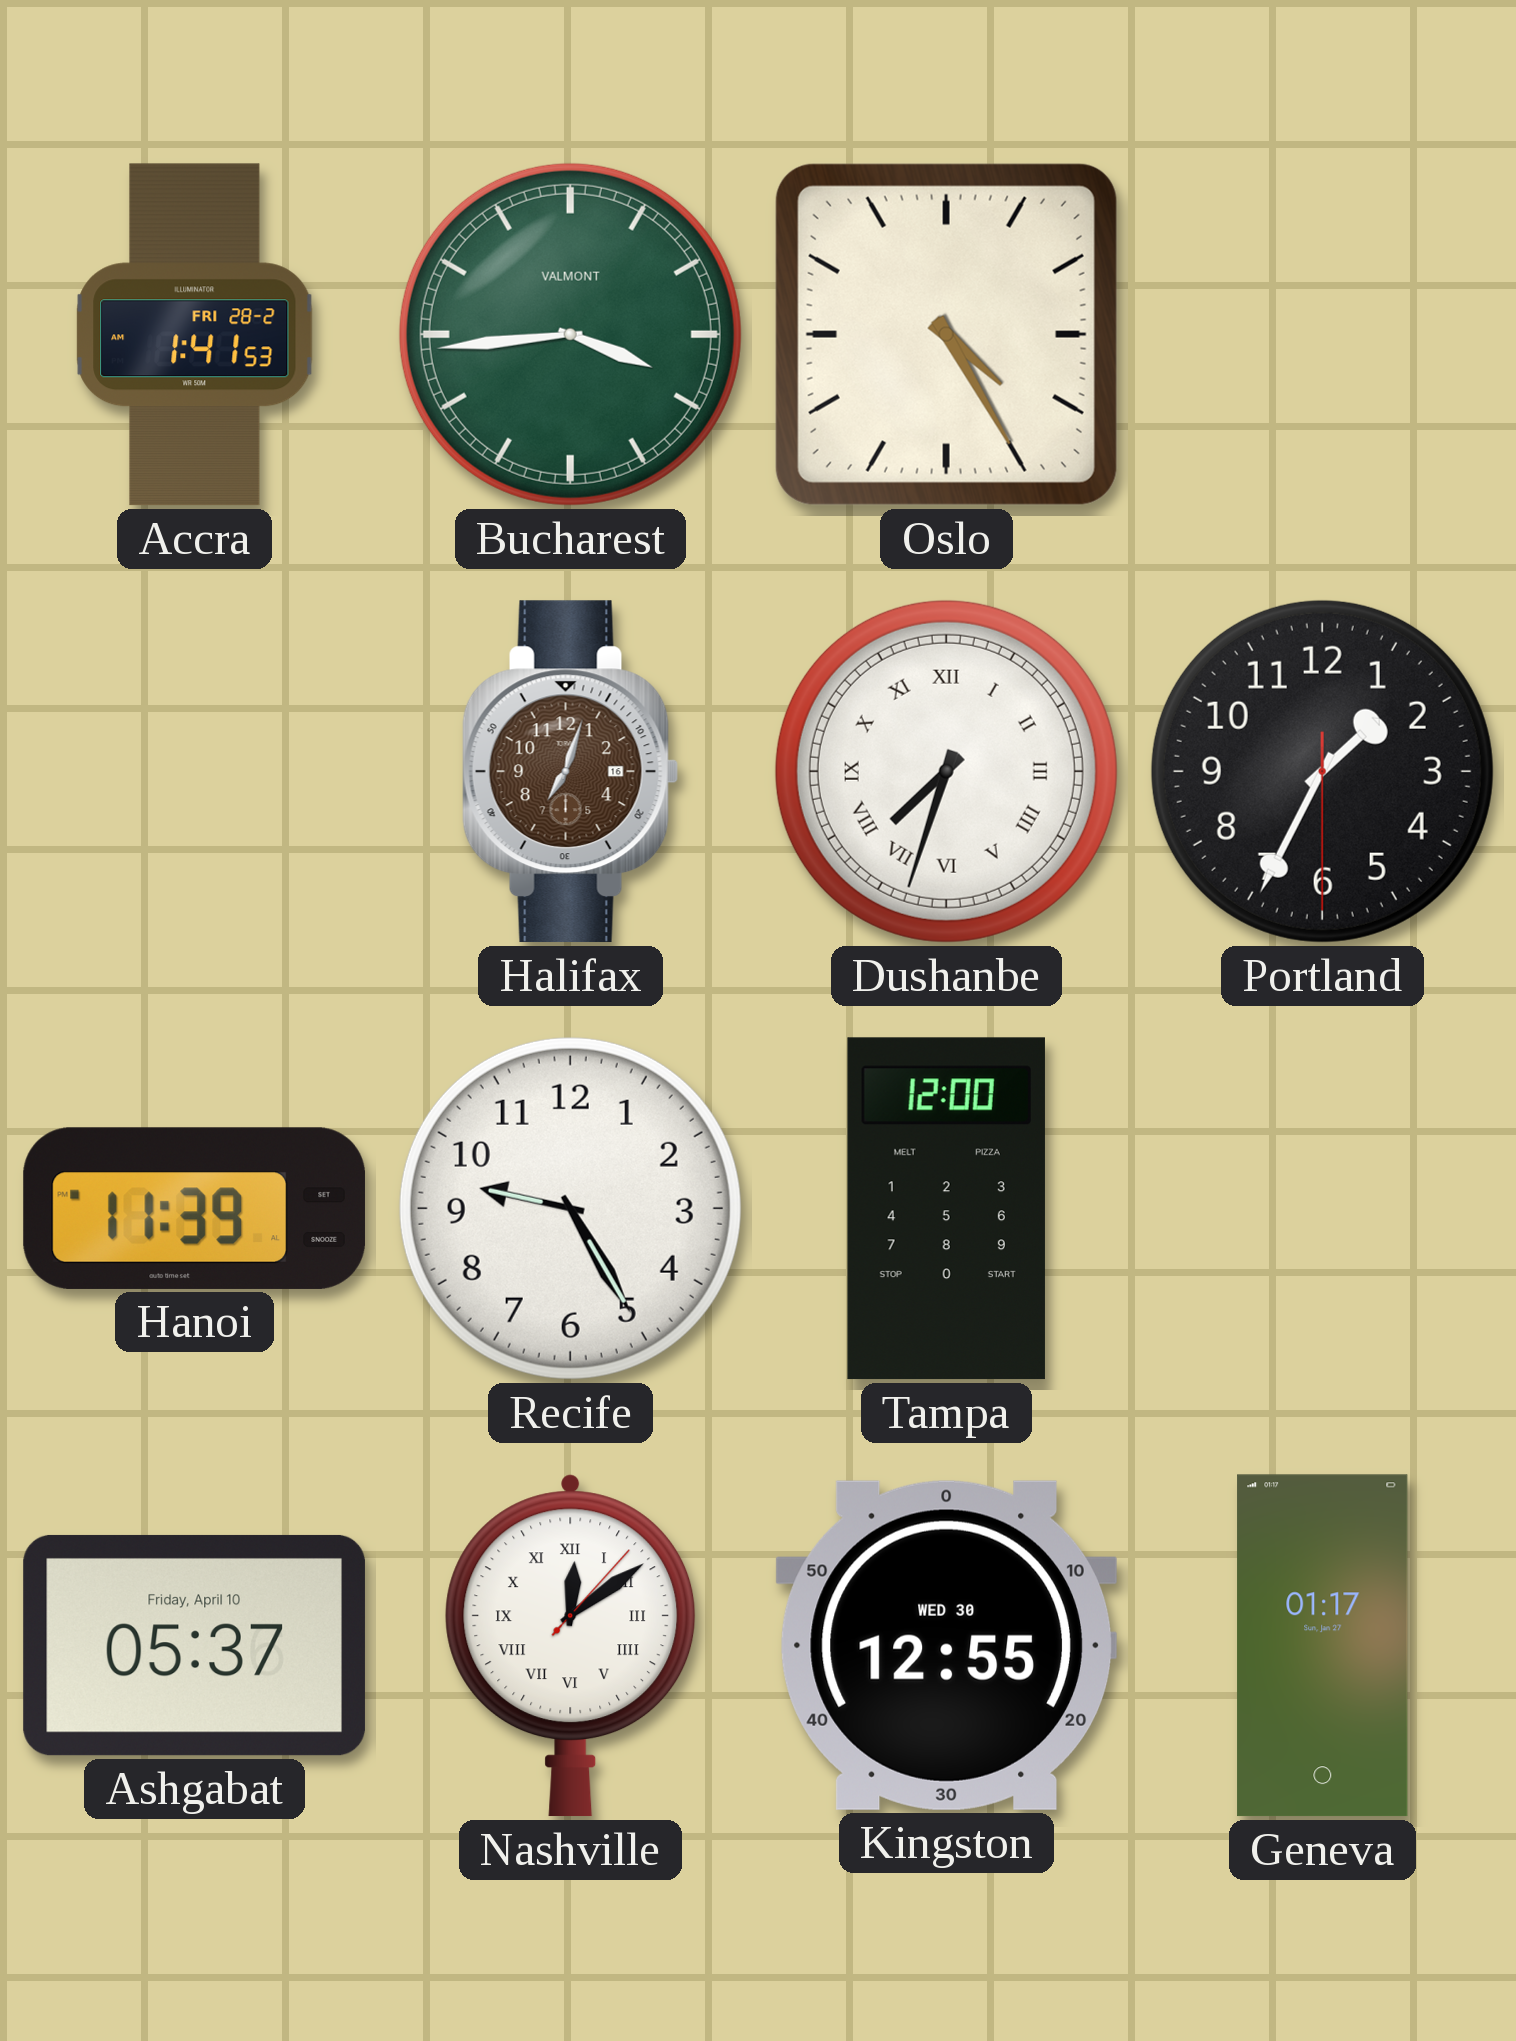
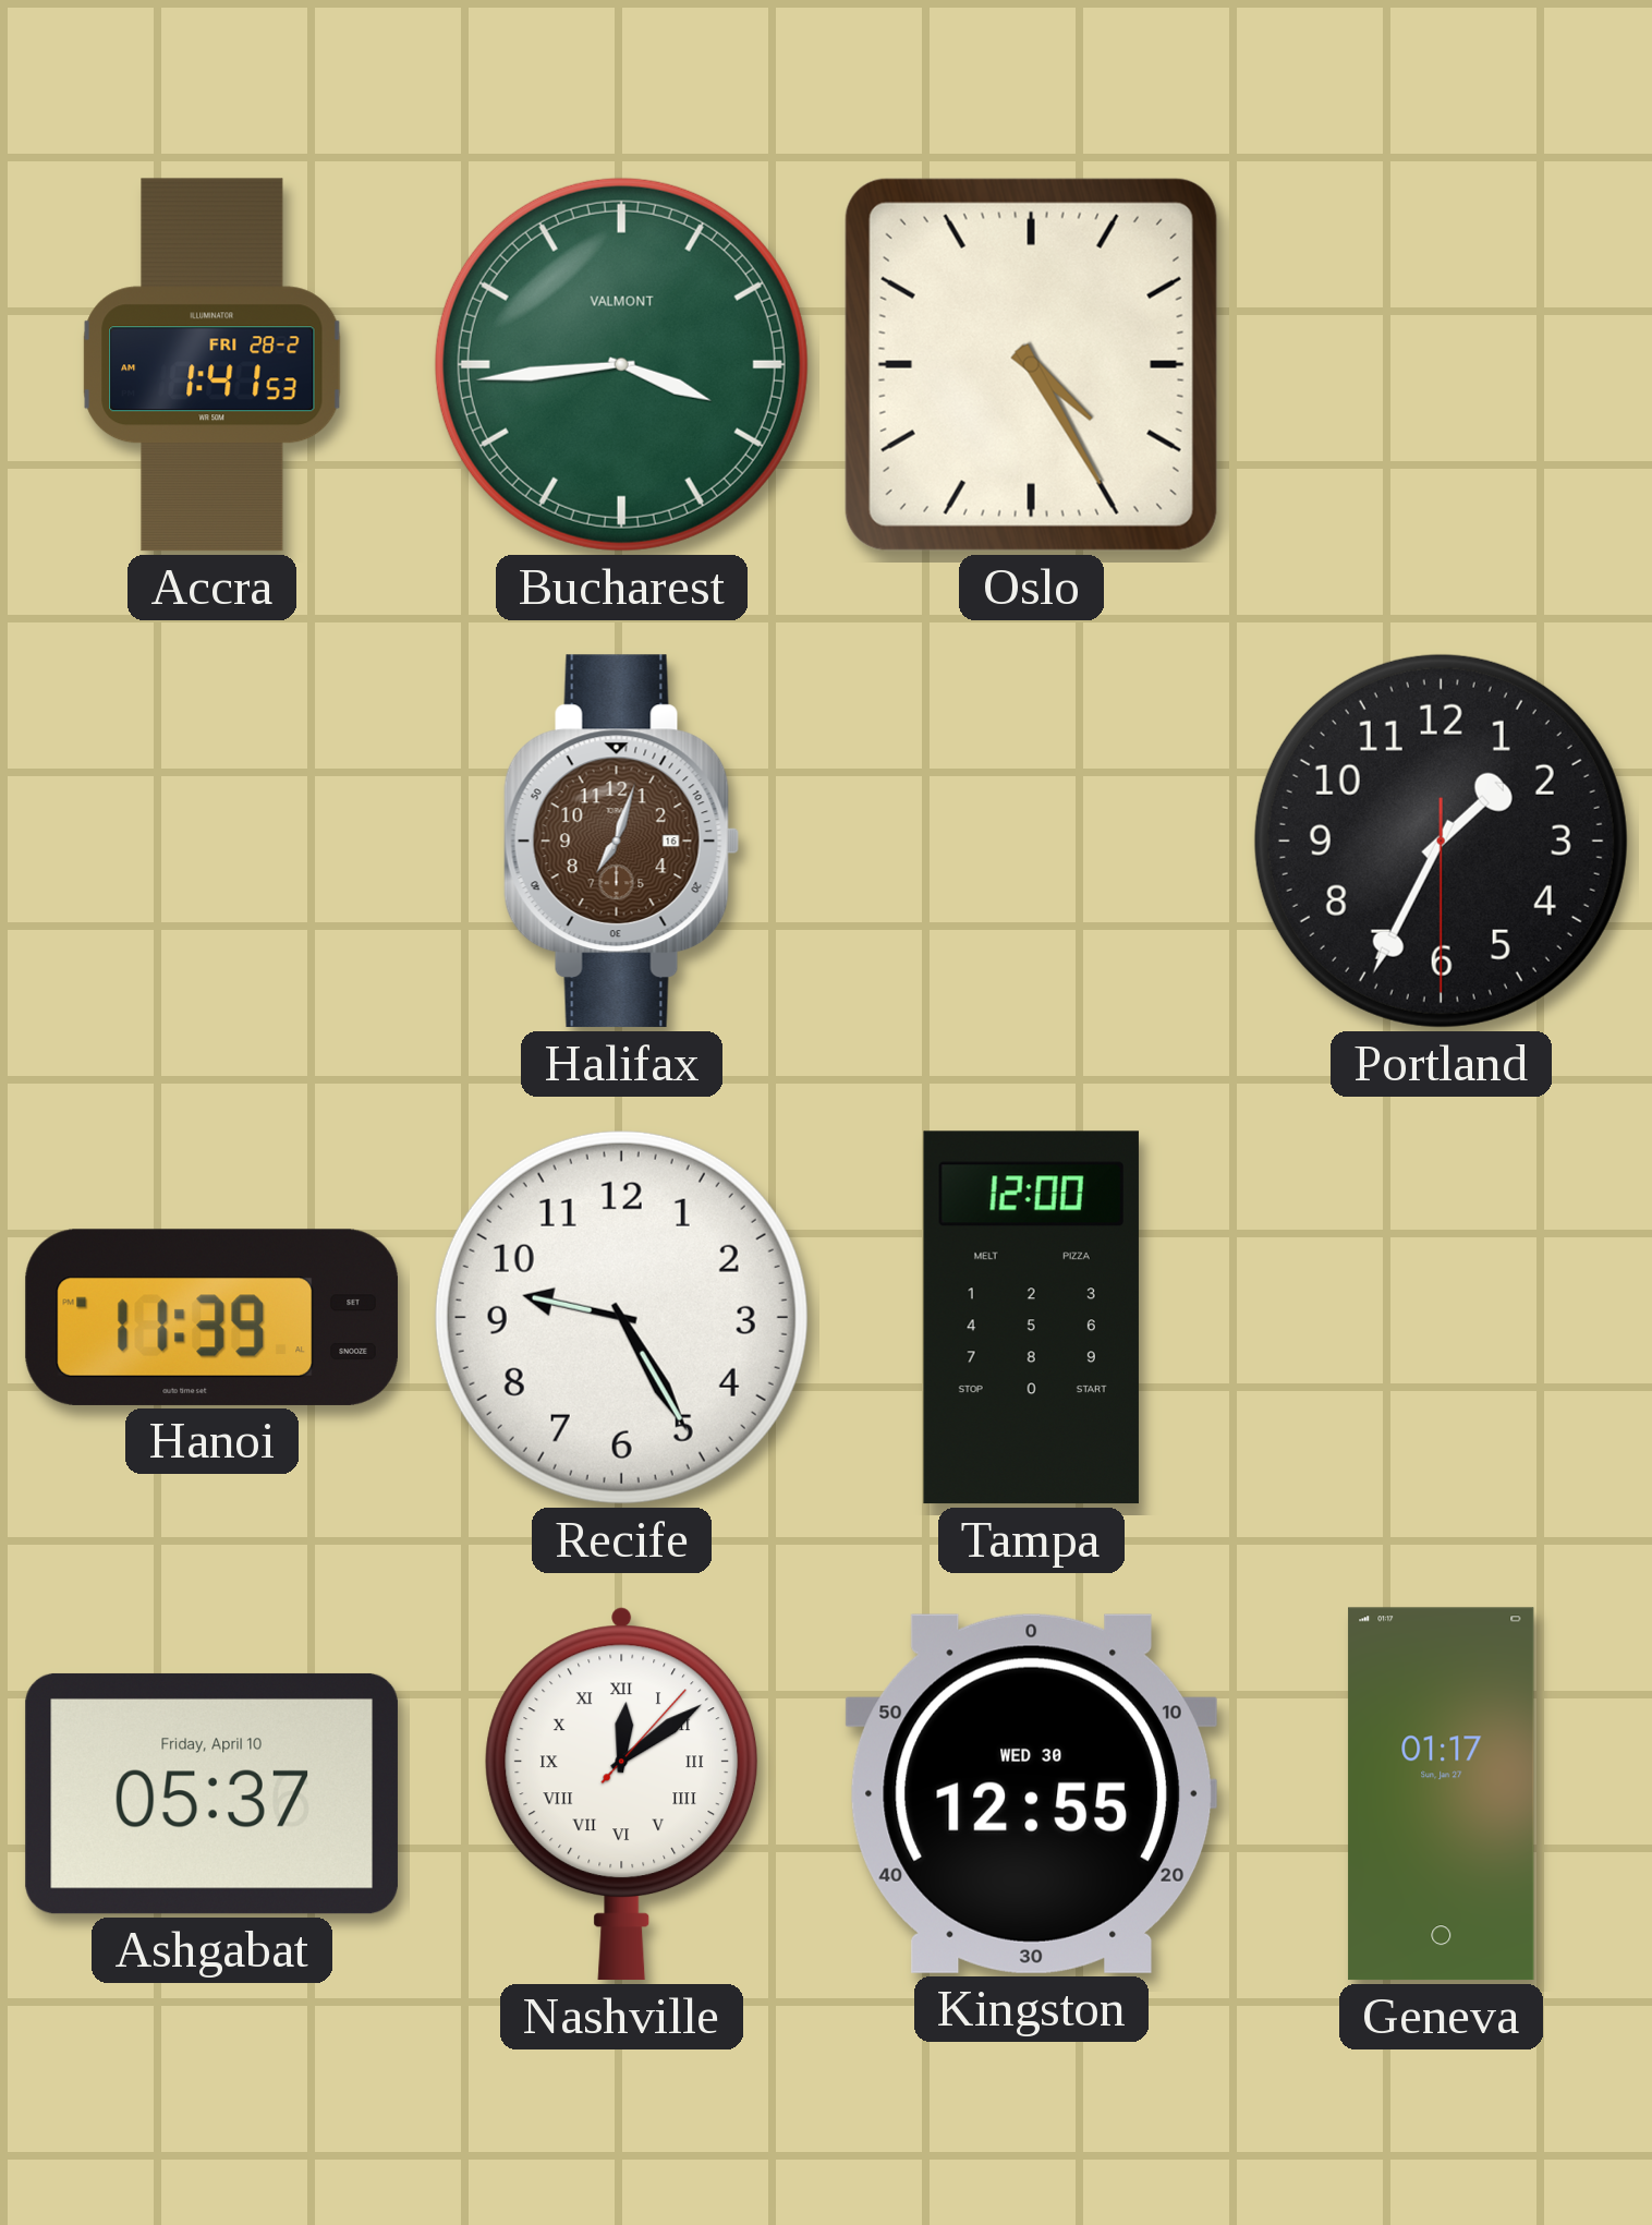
Dushanbe: 7:33 -> none
